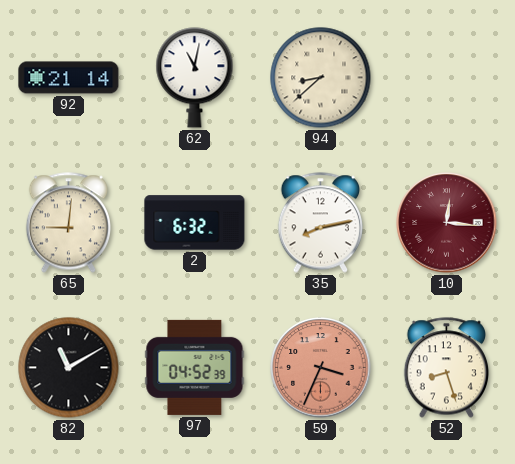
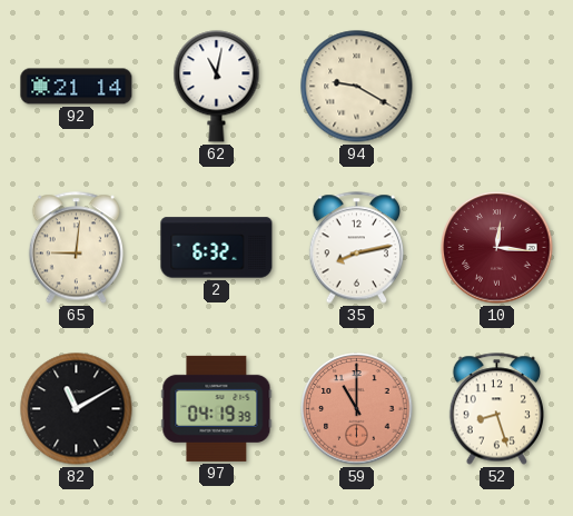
94: 8:38 -> 9:20
97: 04:52 -> 04:19
59: 3:34 -> 11:00
